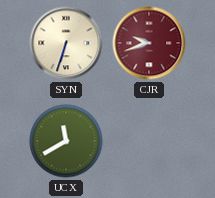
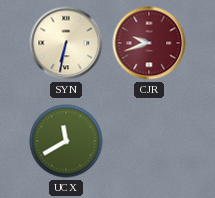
SYN: 6:33 -> 6:32
